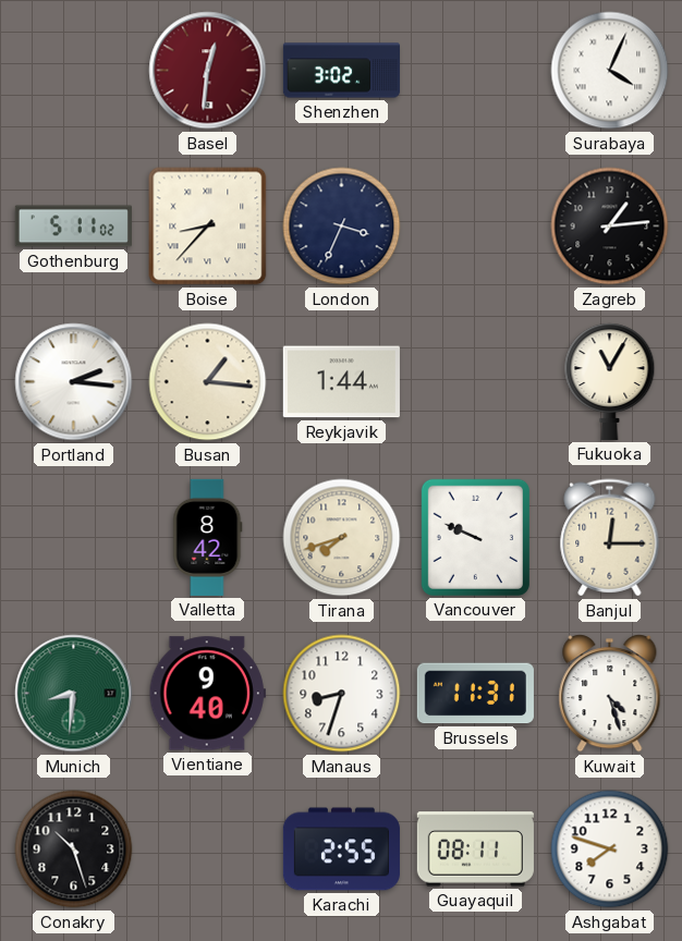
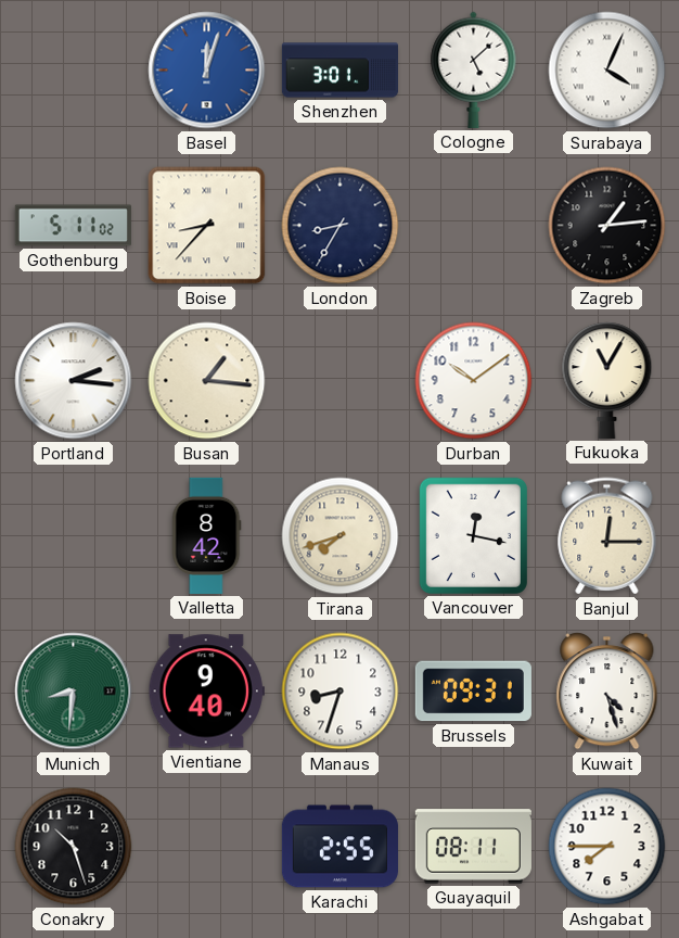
Basel: 12:31 -> 12:03
Basel dial: burgundy -> blue
Shenzhen: 3:02 -> 3:01
Cologne: none -> 5:08
London: 3:34 -> 8:35
Reykjavik: 1:44 -> none
Durban: none -> 10:09
Vancouver: 9:49 -> 12:17
Brussels: 11:31 -> 09:31
Ashgabat: 7:48 -> 7:45
